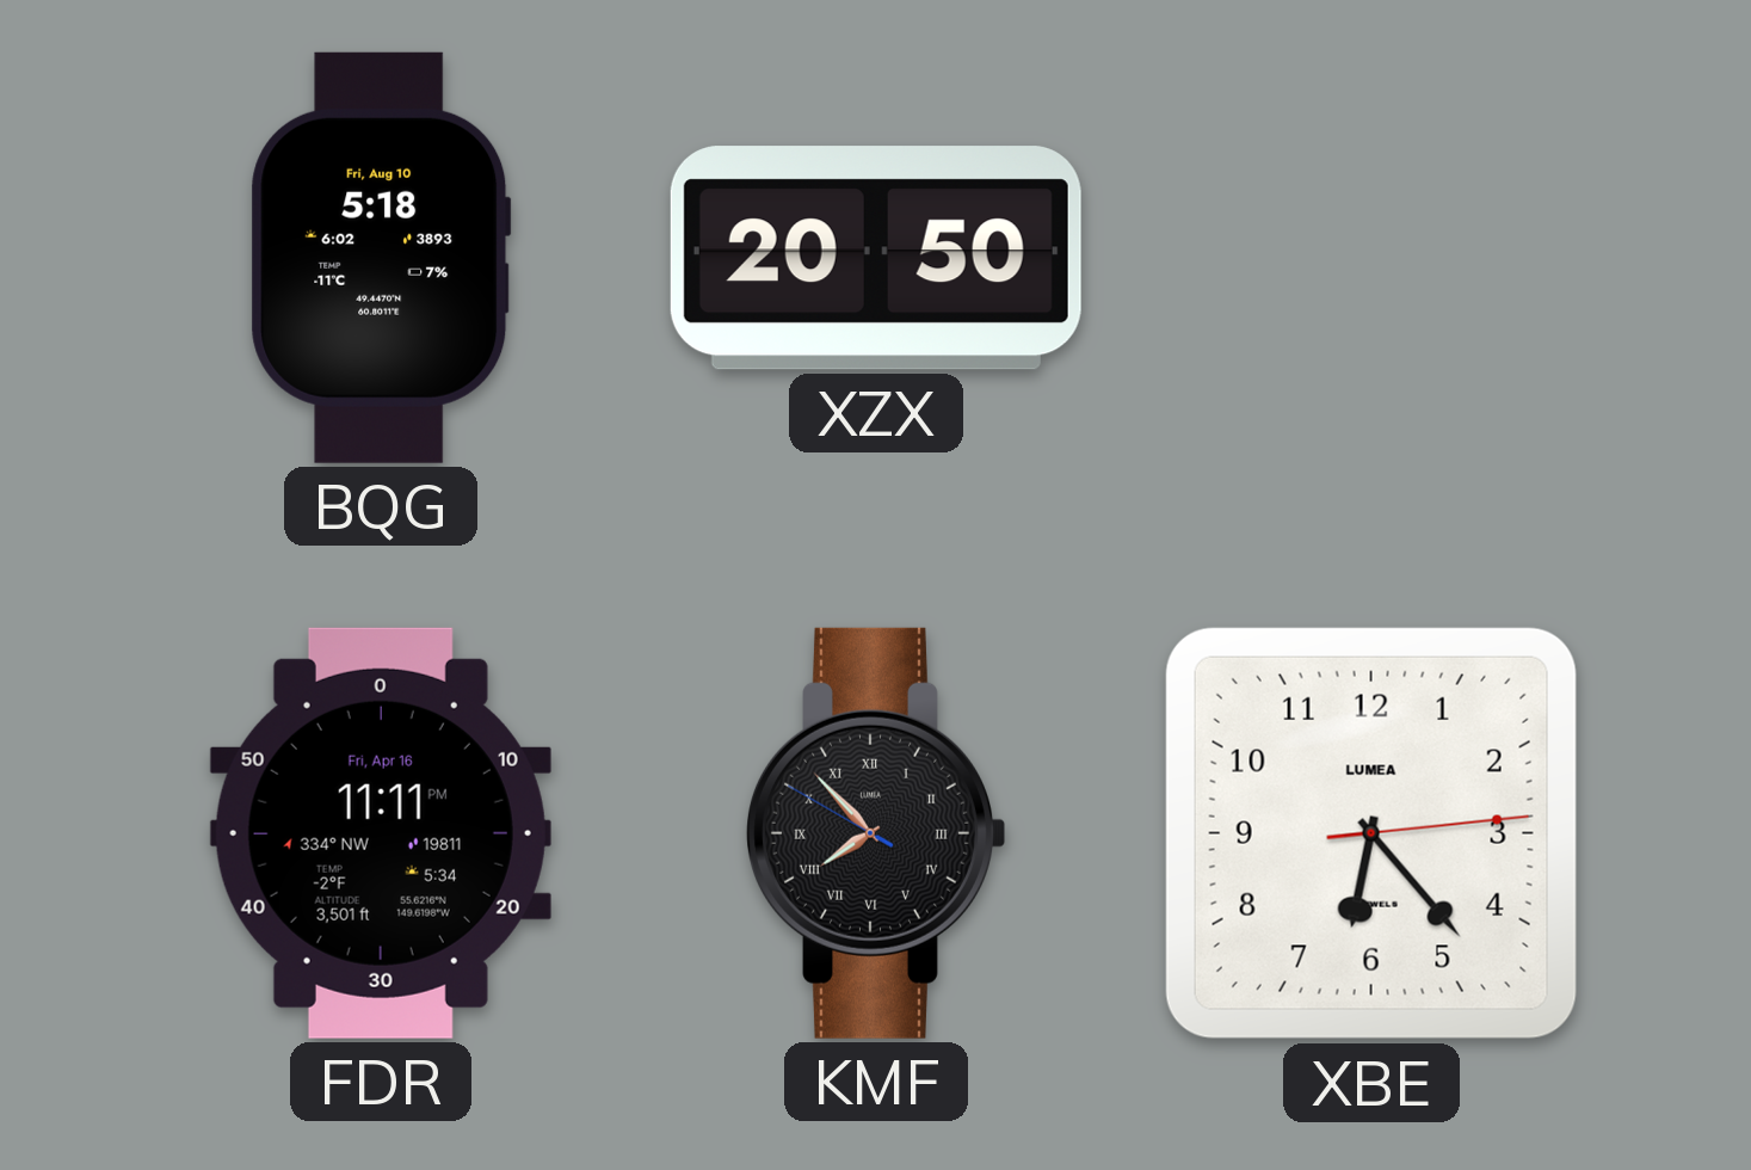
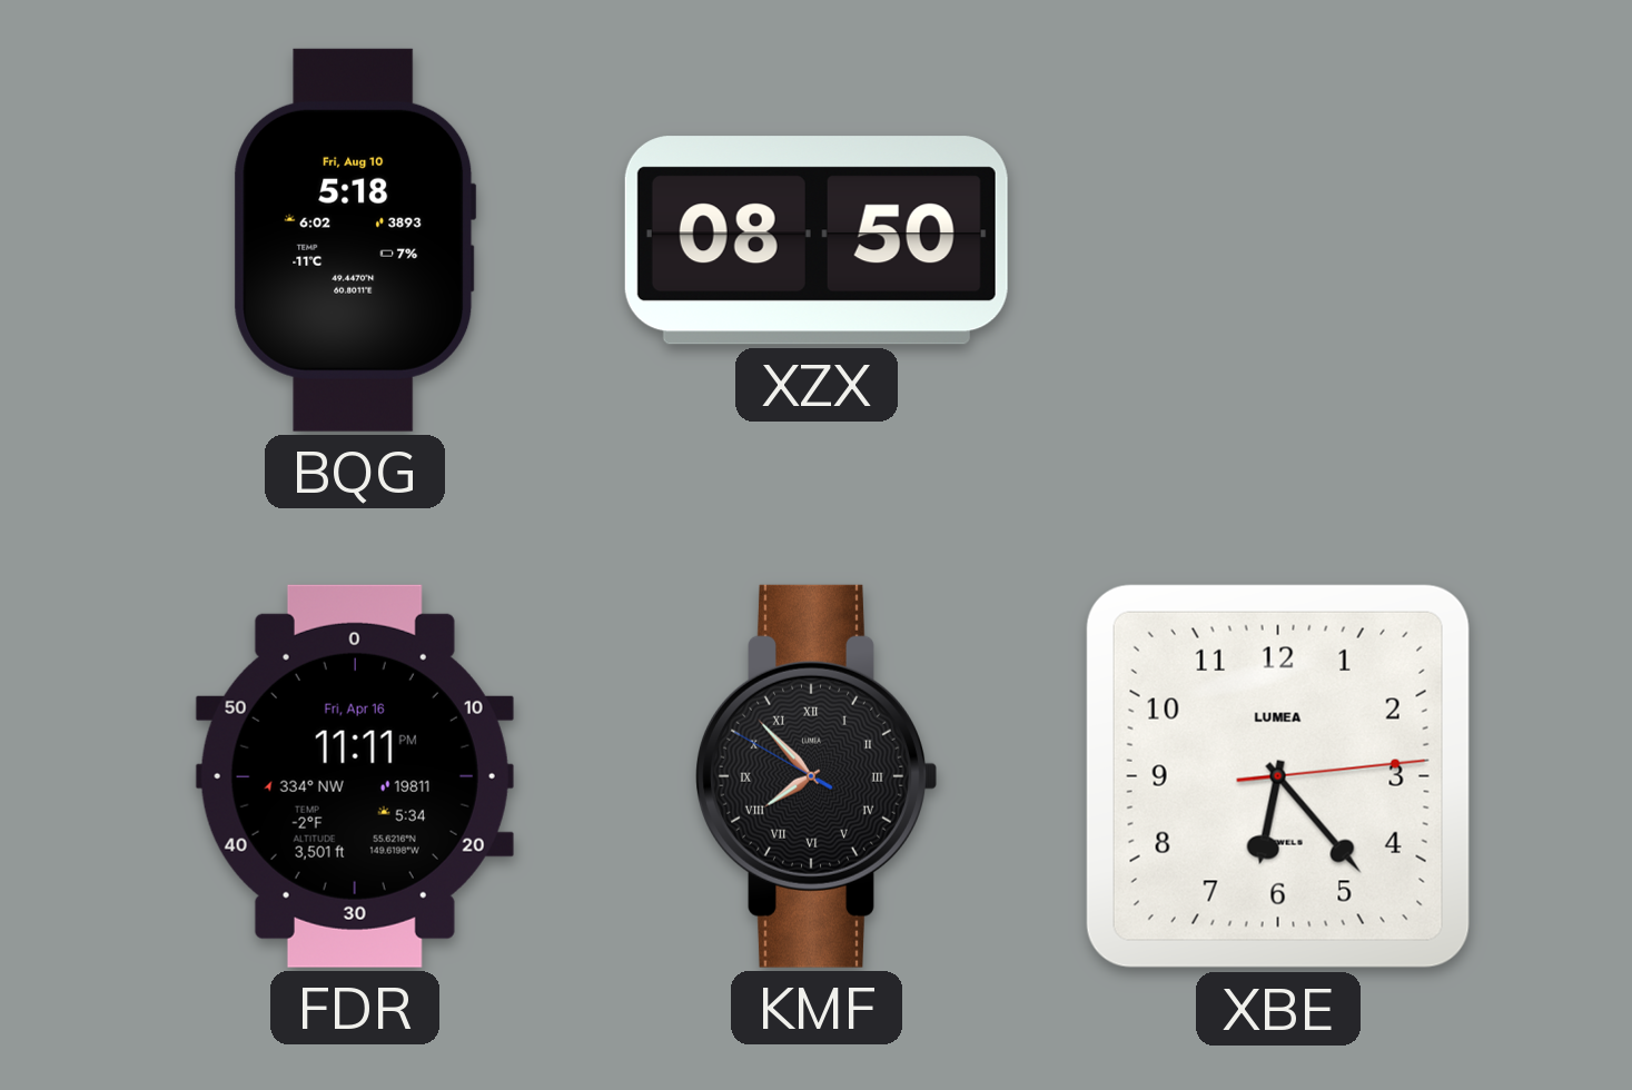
XZX: 20:50 -> 08:50
